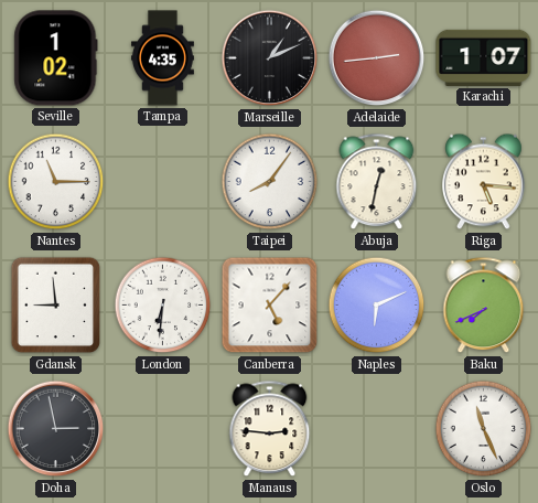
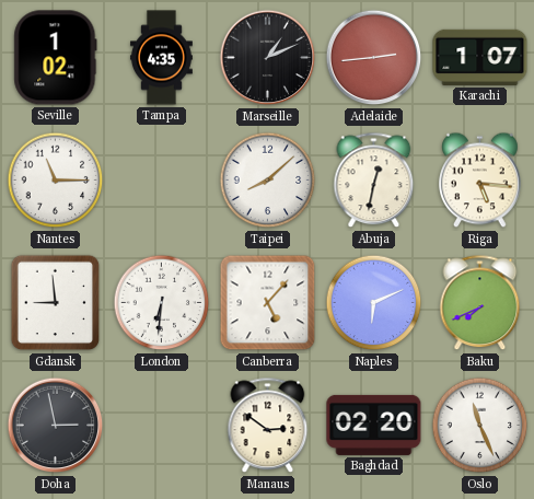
Taipei: 8:06 -> 8:08
Manaus: 2:46 -> 2:51
Baghdad: none -> 02:20
